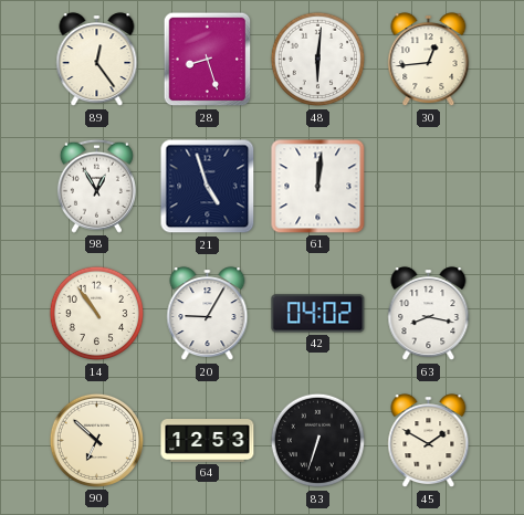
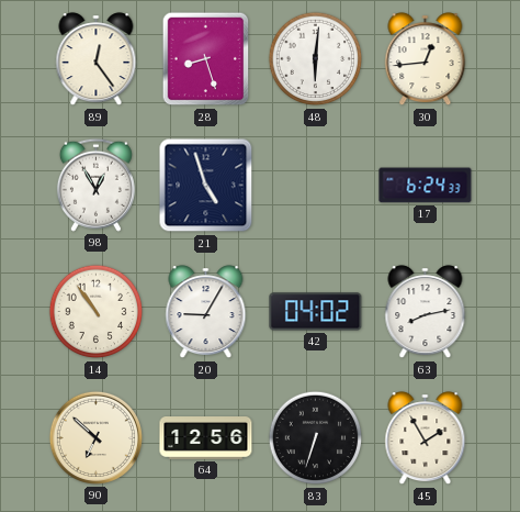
61: 12:01 -> none
17: none -> 6:24
63: 8:17 -> 8:13
64: 12:53 -> 12:56
45: 1:50 -> 1:55
